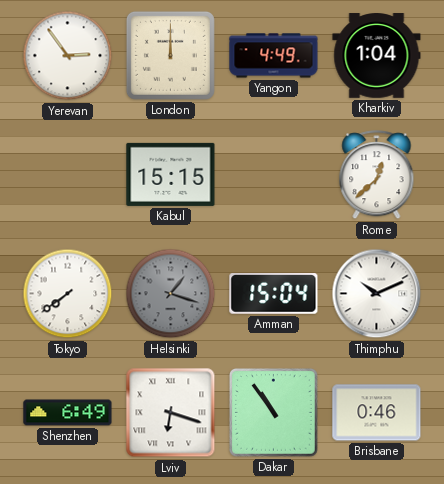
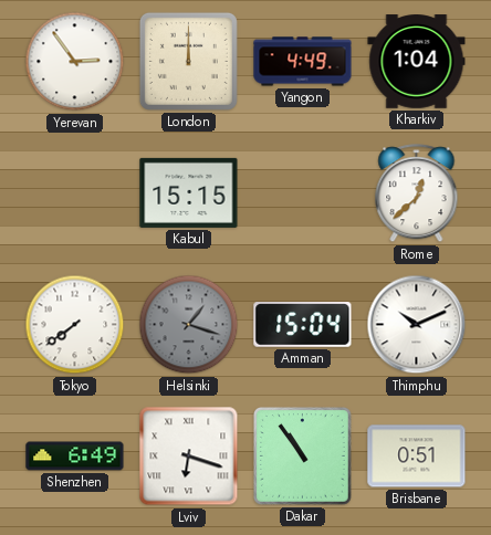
Brisbane: 0:46 -> 0:51
